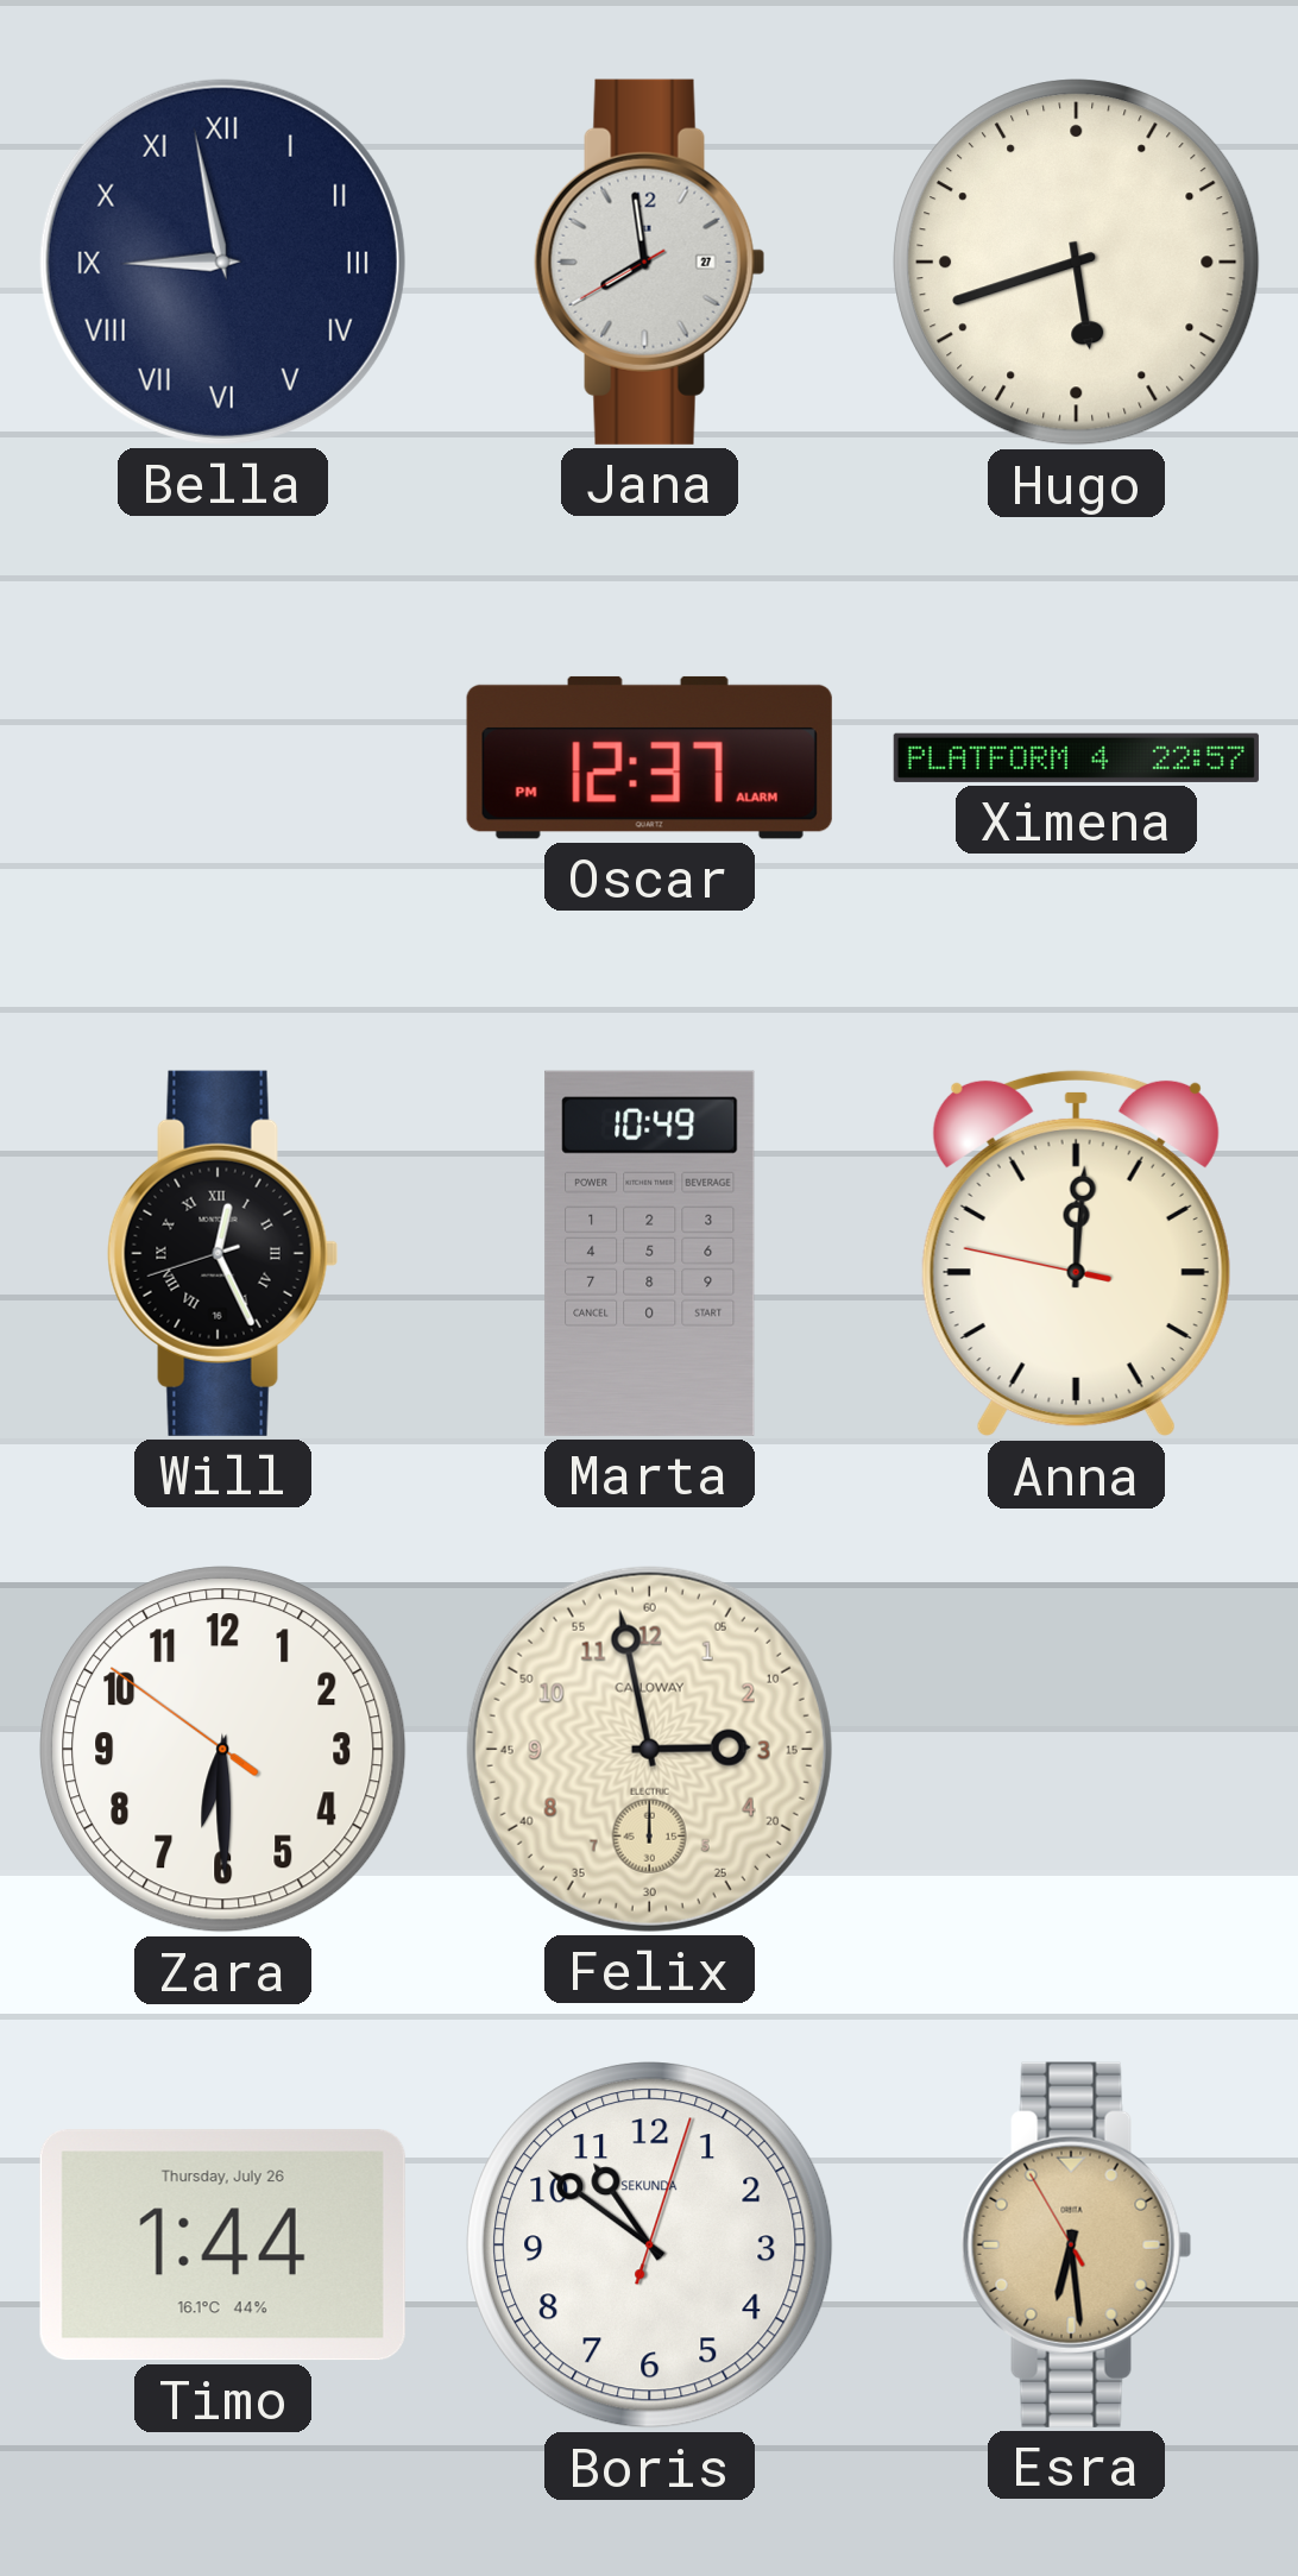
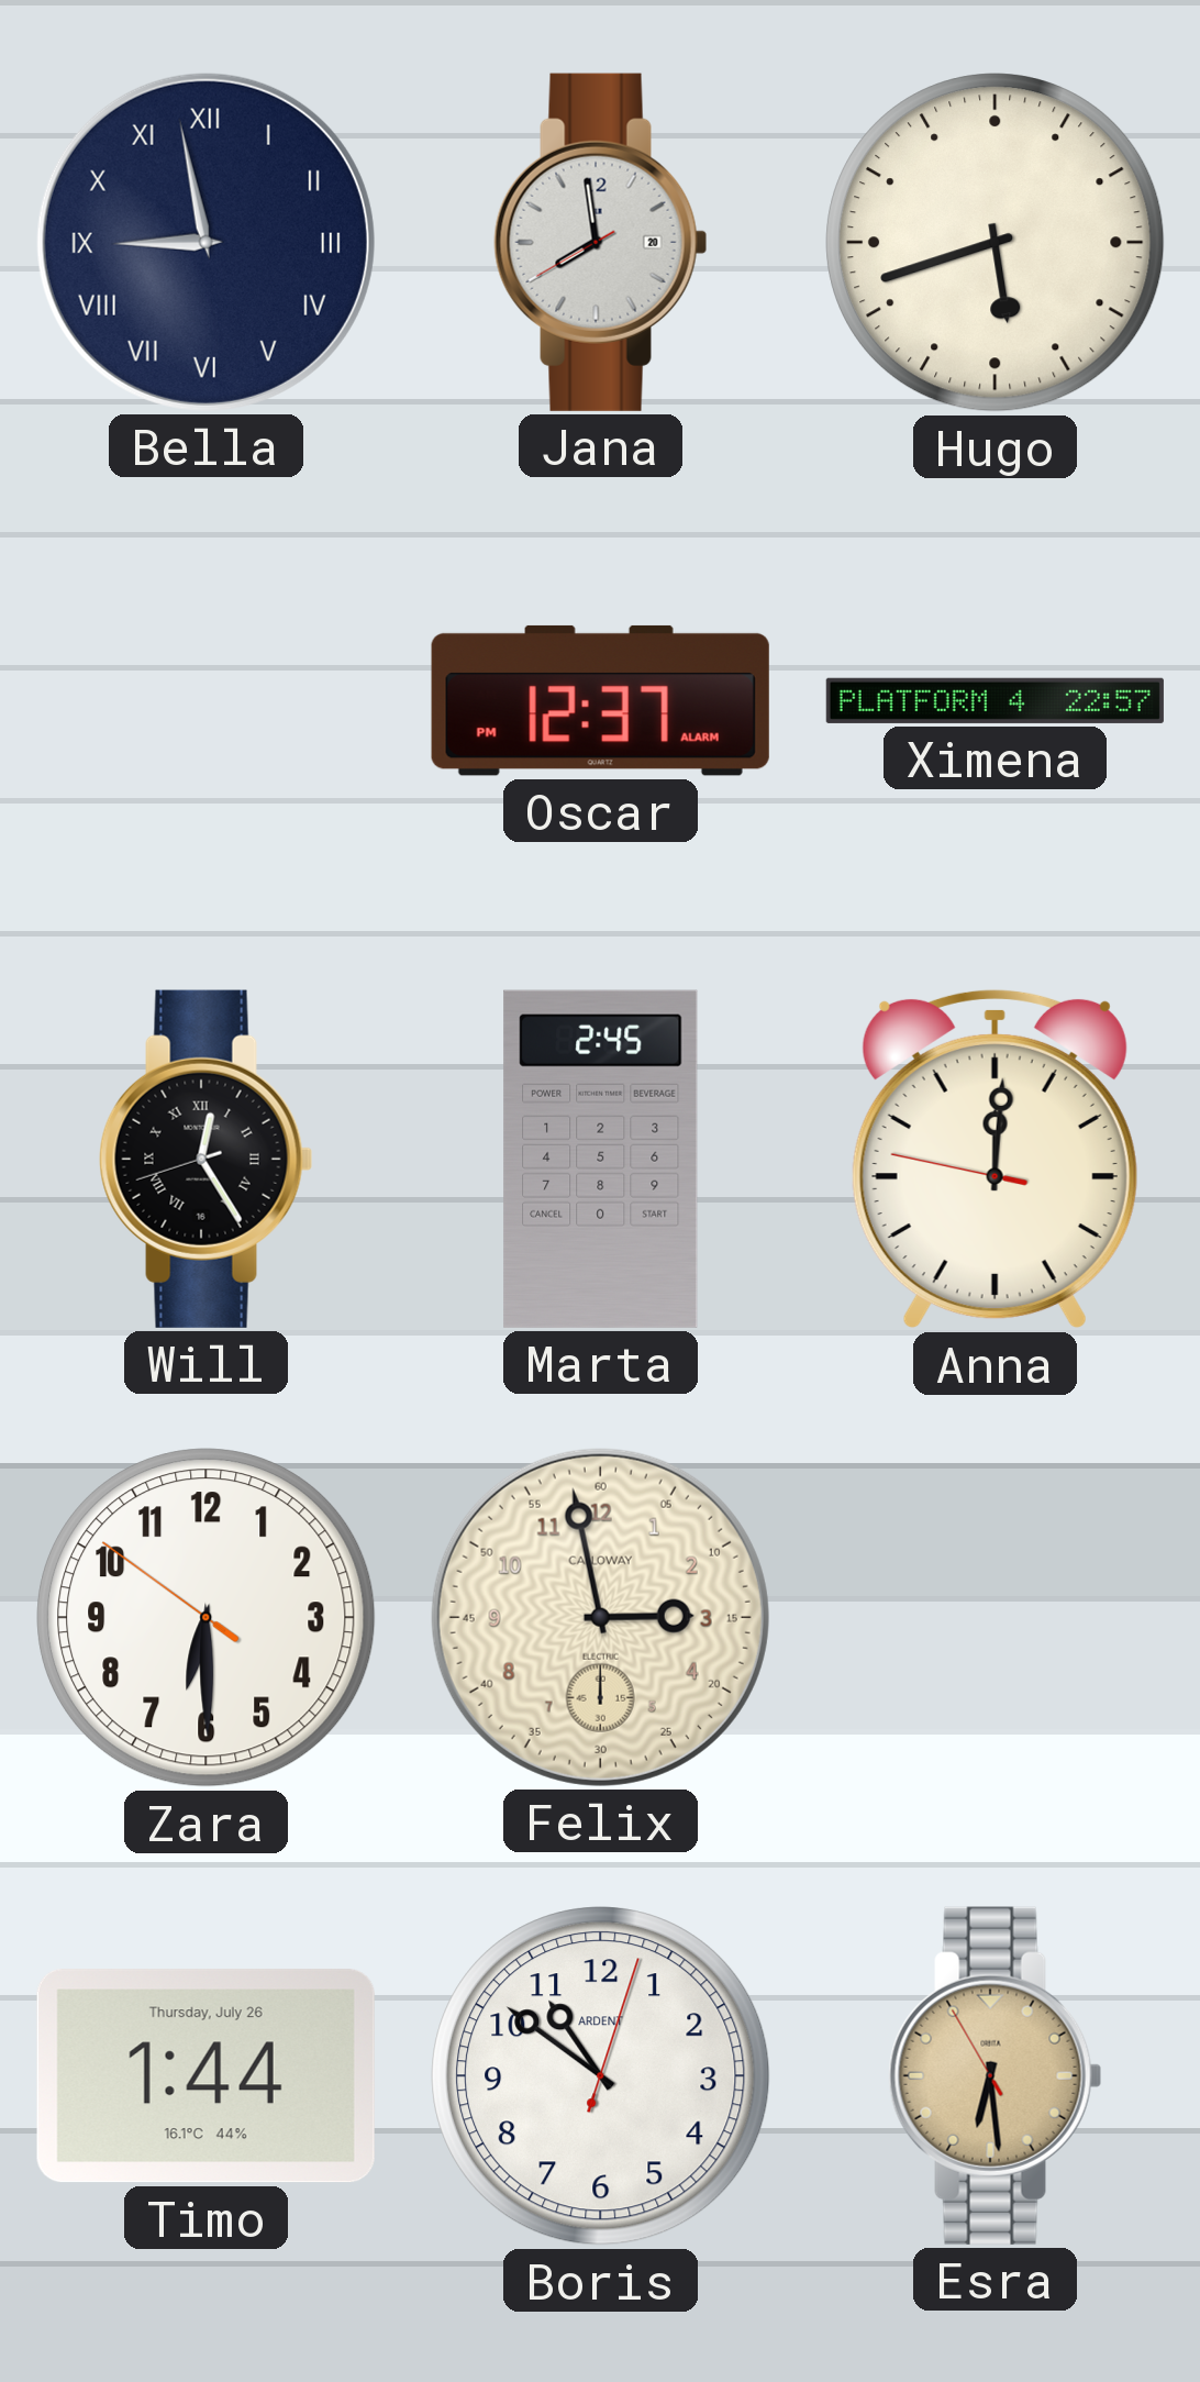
Jana date: 27 -> 20
Will: 12:25 -> 12:24
Marta: 10:49 -> 2:45
Boris brand: SEKUNDA -> ARDENT
